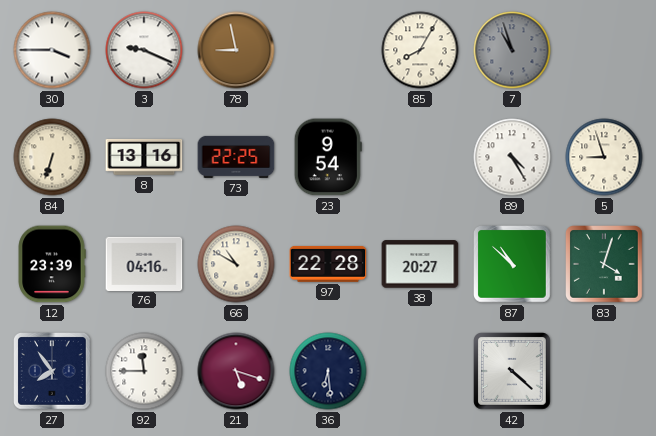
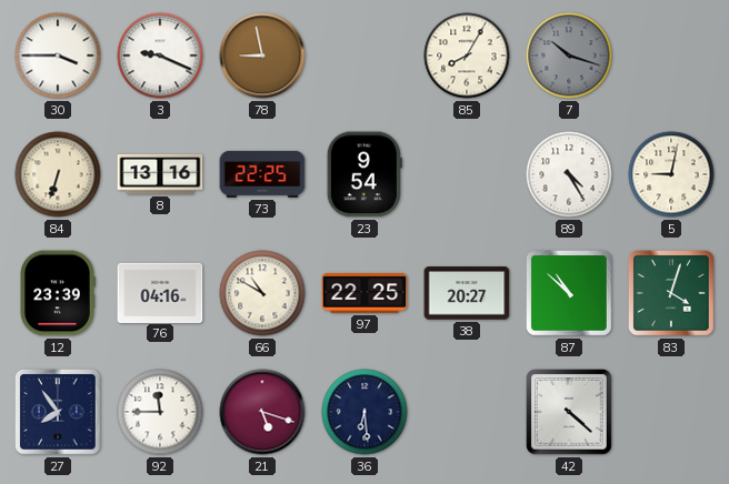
7: 10:57 -> 10:18
5: 8:57 -> 9:02
97: 22:28 -> 22:25
